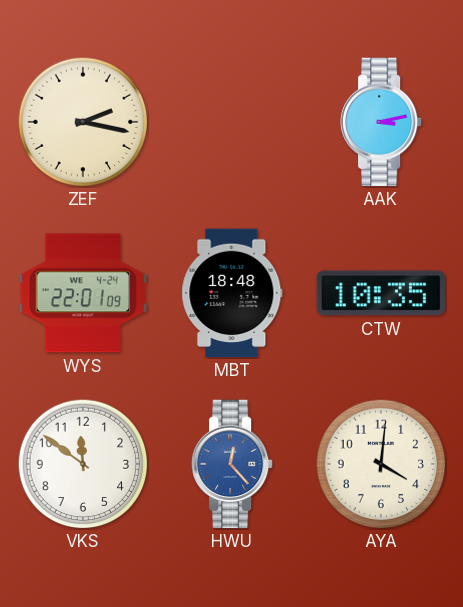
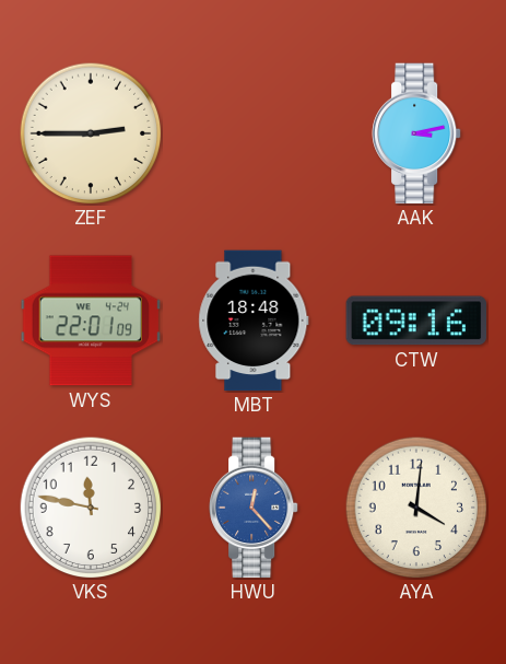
ZEF: 2:17 -> 2:45
CTW: 10:35 -> 09:16
VKS: 11:51 -> 11:47
